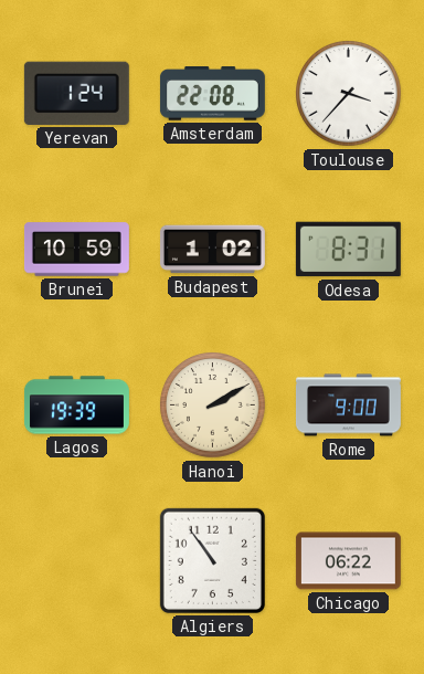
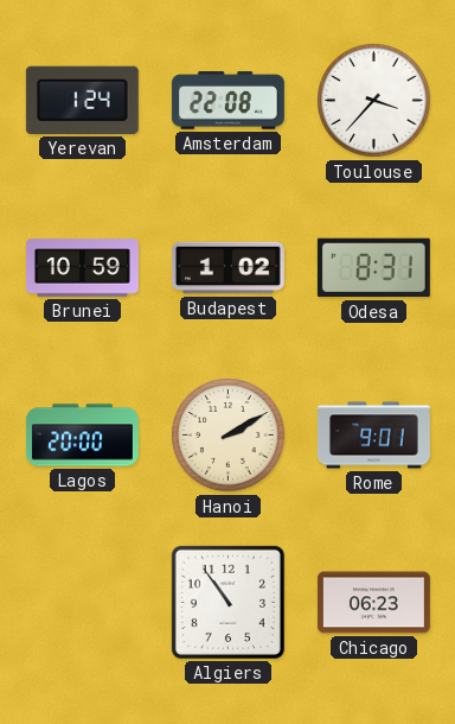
Lagos: 19:39 -> 20:00
Rome: 9:00 -> 9:01
Chicago: 06:22 -> 06:23
